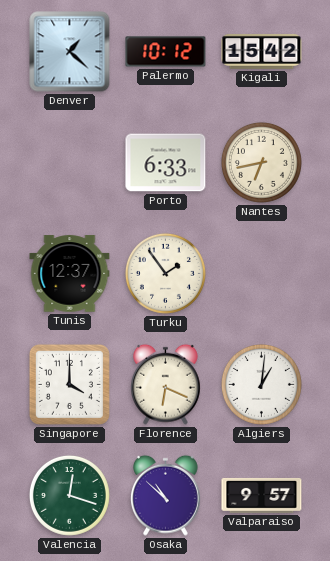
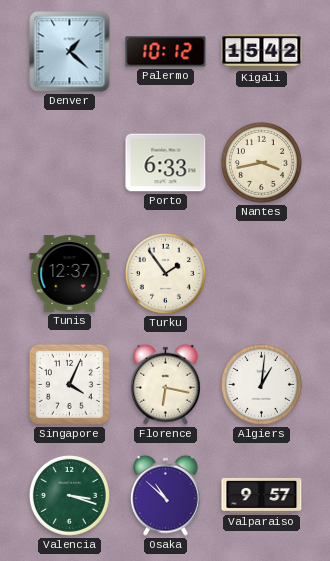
Nantes: 6:43 -> 3:43
Singapore: 4:00 -> 4:04
Florence: 6:19 -> 6:17
Valencia: 12:18 -> 3:18
